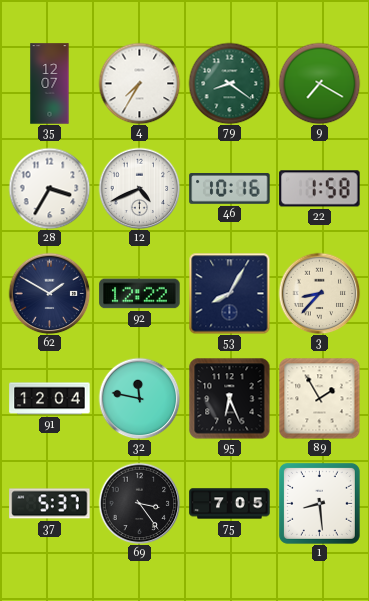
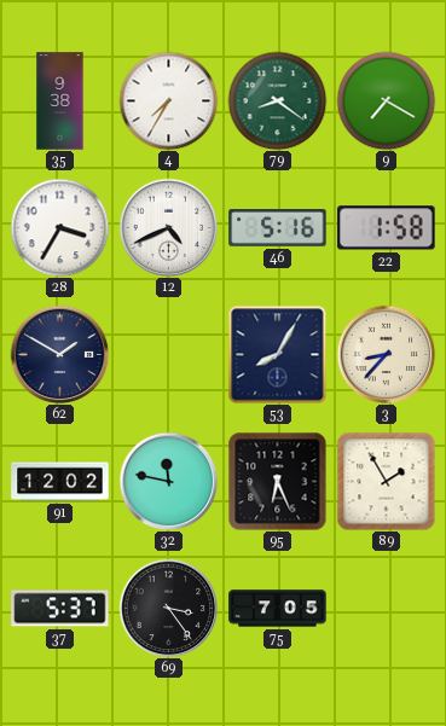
35: 12:07 -> 9:38
46: 10:16 -> 5:16
92: 12:22 -> none
91: 12:04 -> 12:02
1: 8:29 -> none
